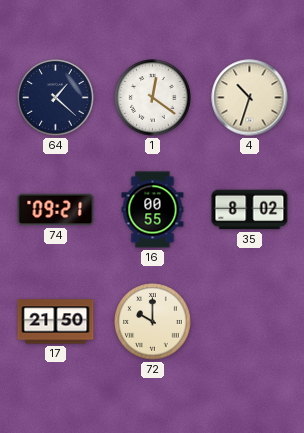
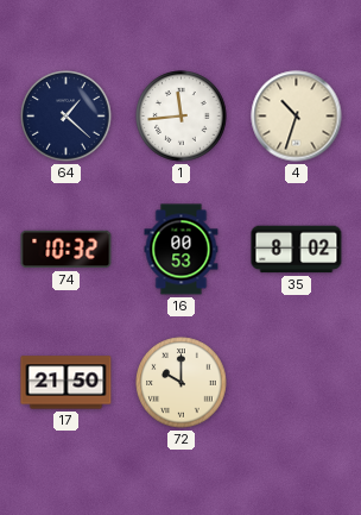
1: 12:21 -> 11:44
74: 09:21 -> 10:32
16: 00:55 -> 00:53
